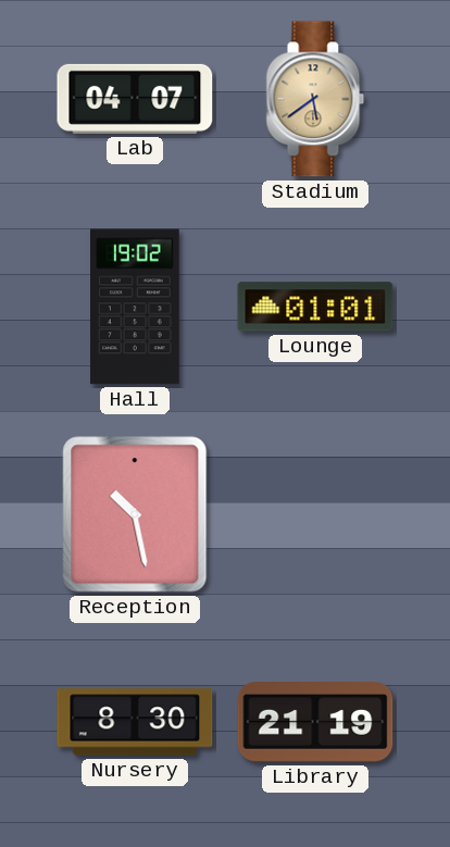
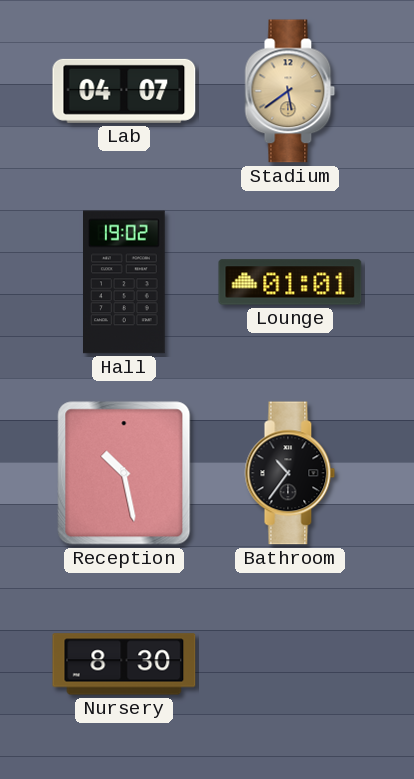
Bathroom: none -> 10:36
Library: 21:19 -> none
